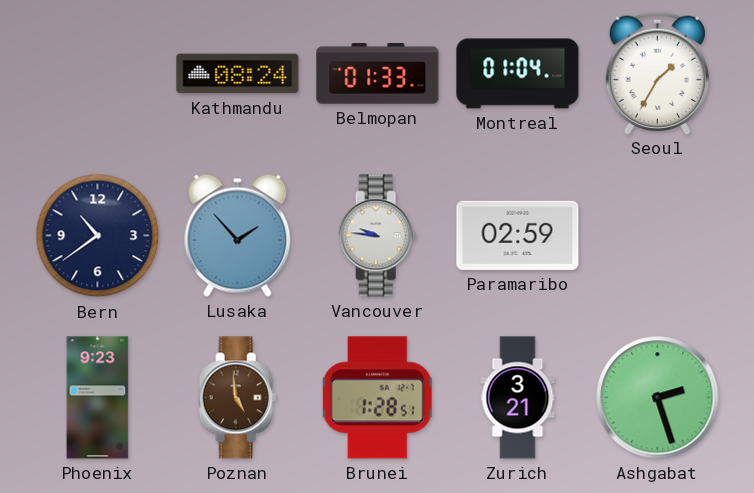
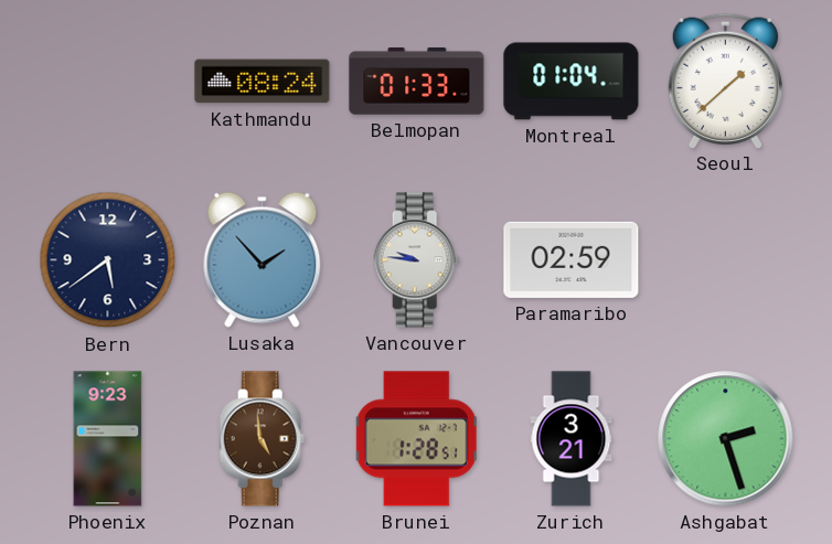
Seoul: 1:35 -> 1:38
Bern: 10:39 -> 5:39
